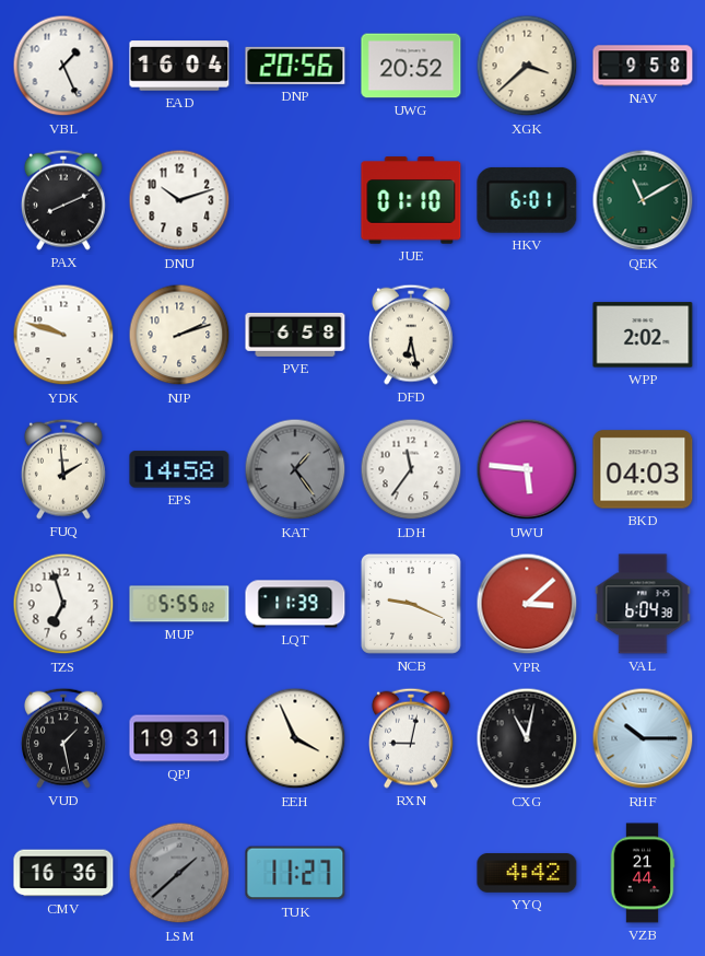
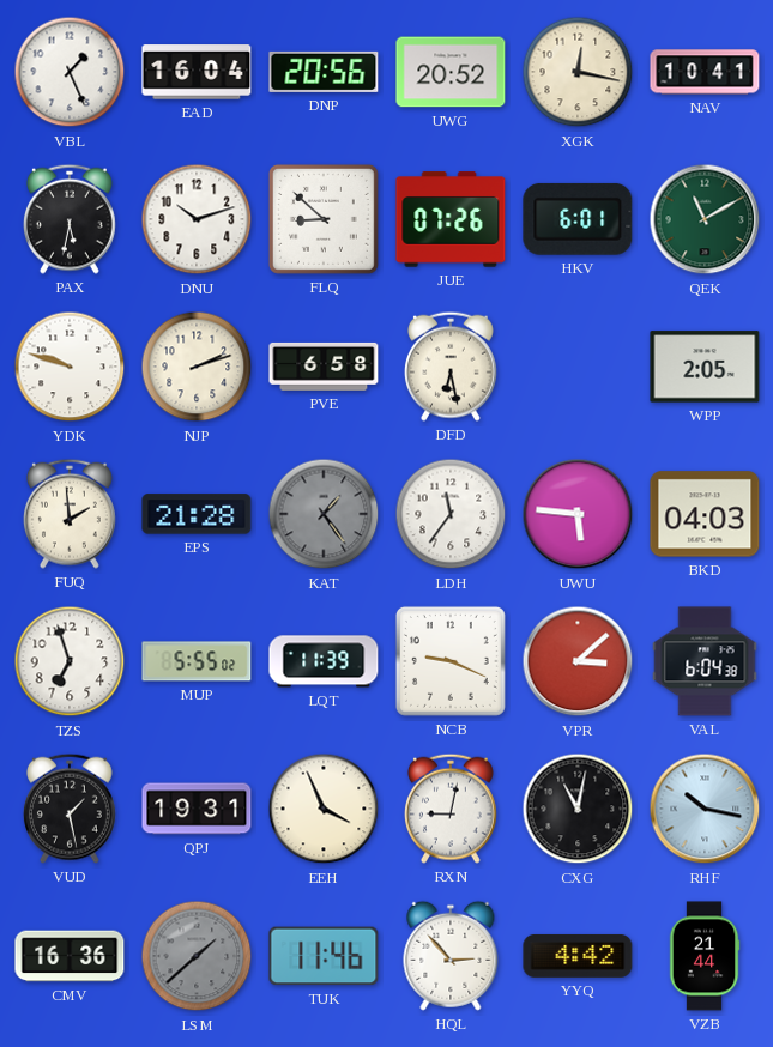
XGK: 3:38 -> 12:17
NAV: 9:58 -> 10:41
PAX: 8:11 -> 5:32
FLQ: none -> 8:52
JUE: 01:10 -> 07:26
WPP: 2:02 -> 2:05
EPS: 14:58 -> 21:28
RHF: 10:15 -> 10:17
TUK: 11:27 -> 11:46
HQL: none -> 2:53
